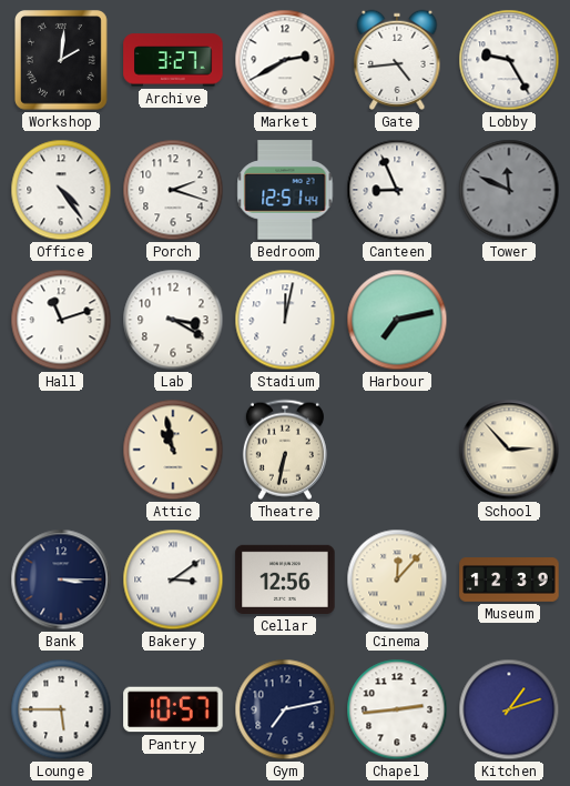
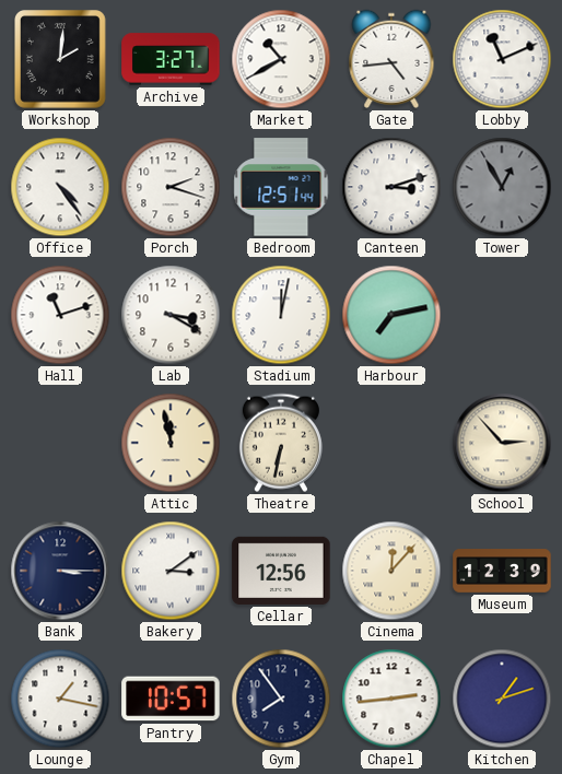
Market: 2:40 -> 10:40
Lobby: 9:25 -> 11:11
Canteen: 8:56 -> 3:12
Tower: 11:49 -> 12:55
Attic: 10:58 -> 11:58
Lounge: 5:45 -> 1:17
Gym: 7:13 -> 7:54
